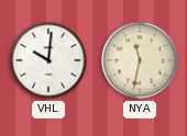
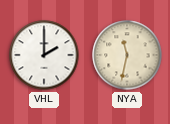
VHL: 10:01 -> 2:00
